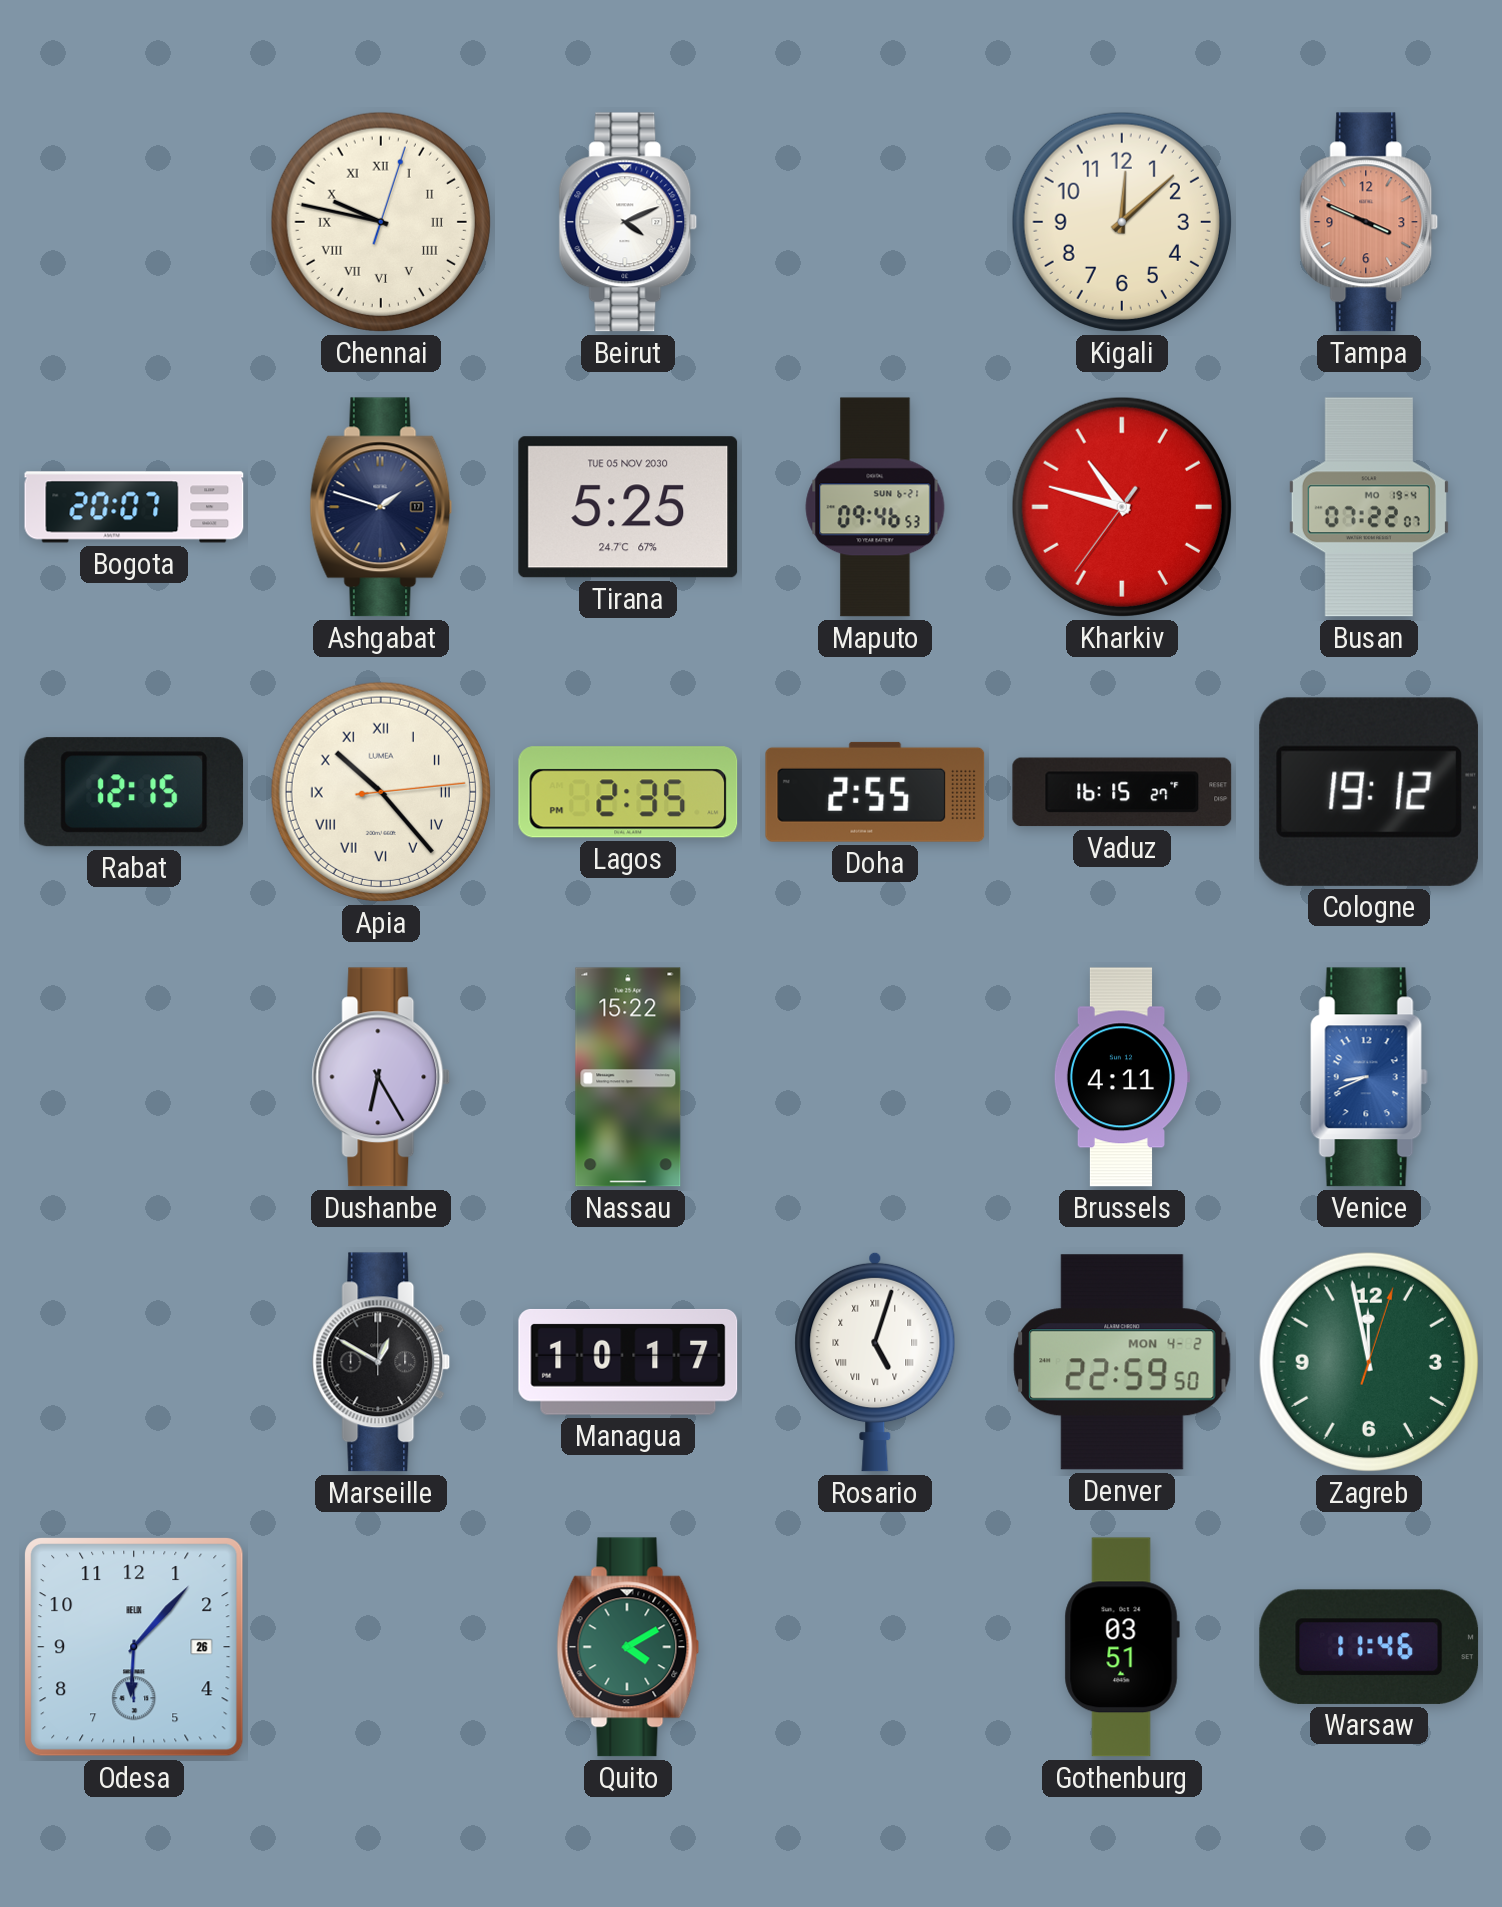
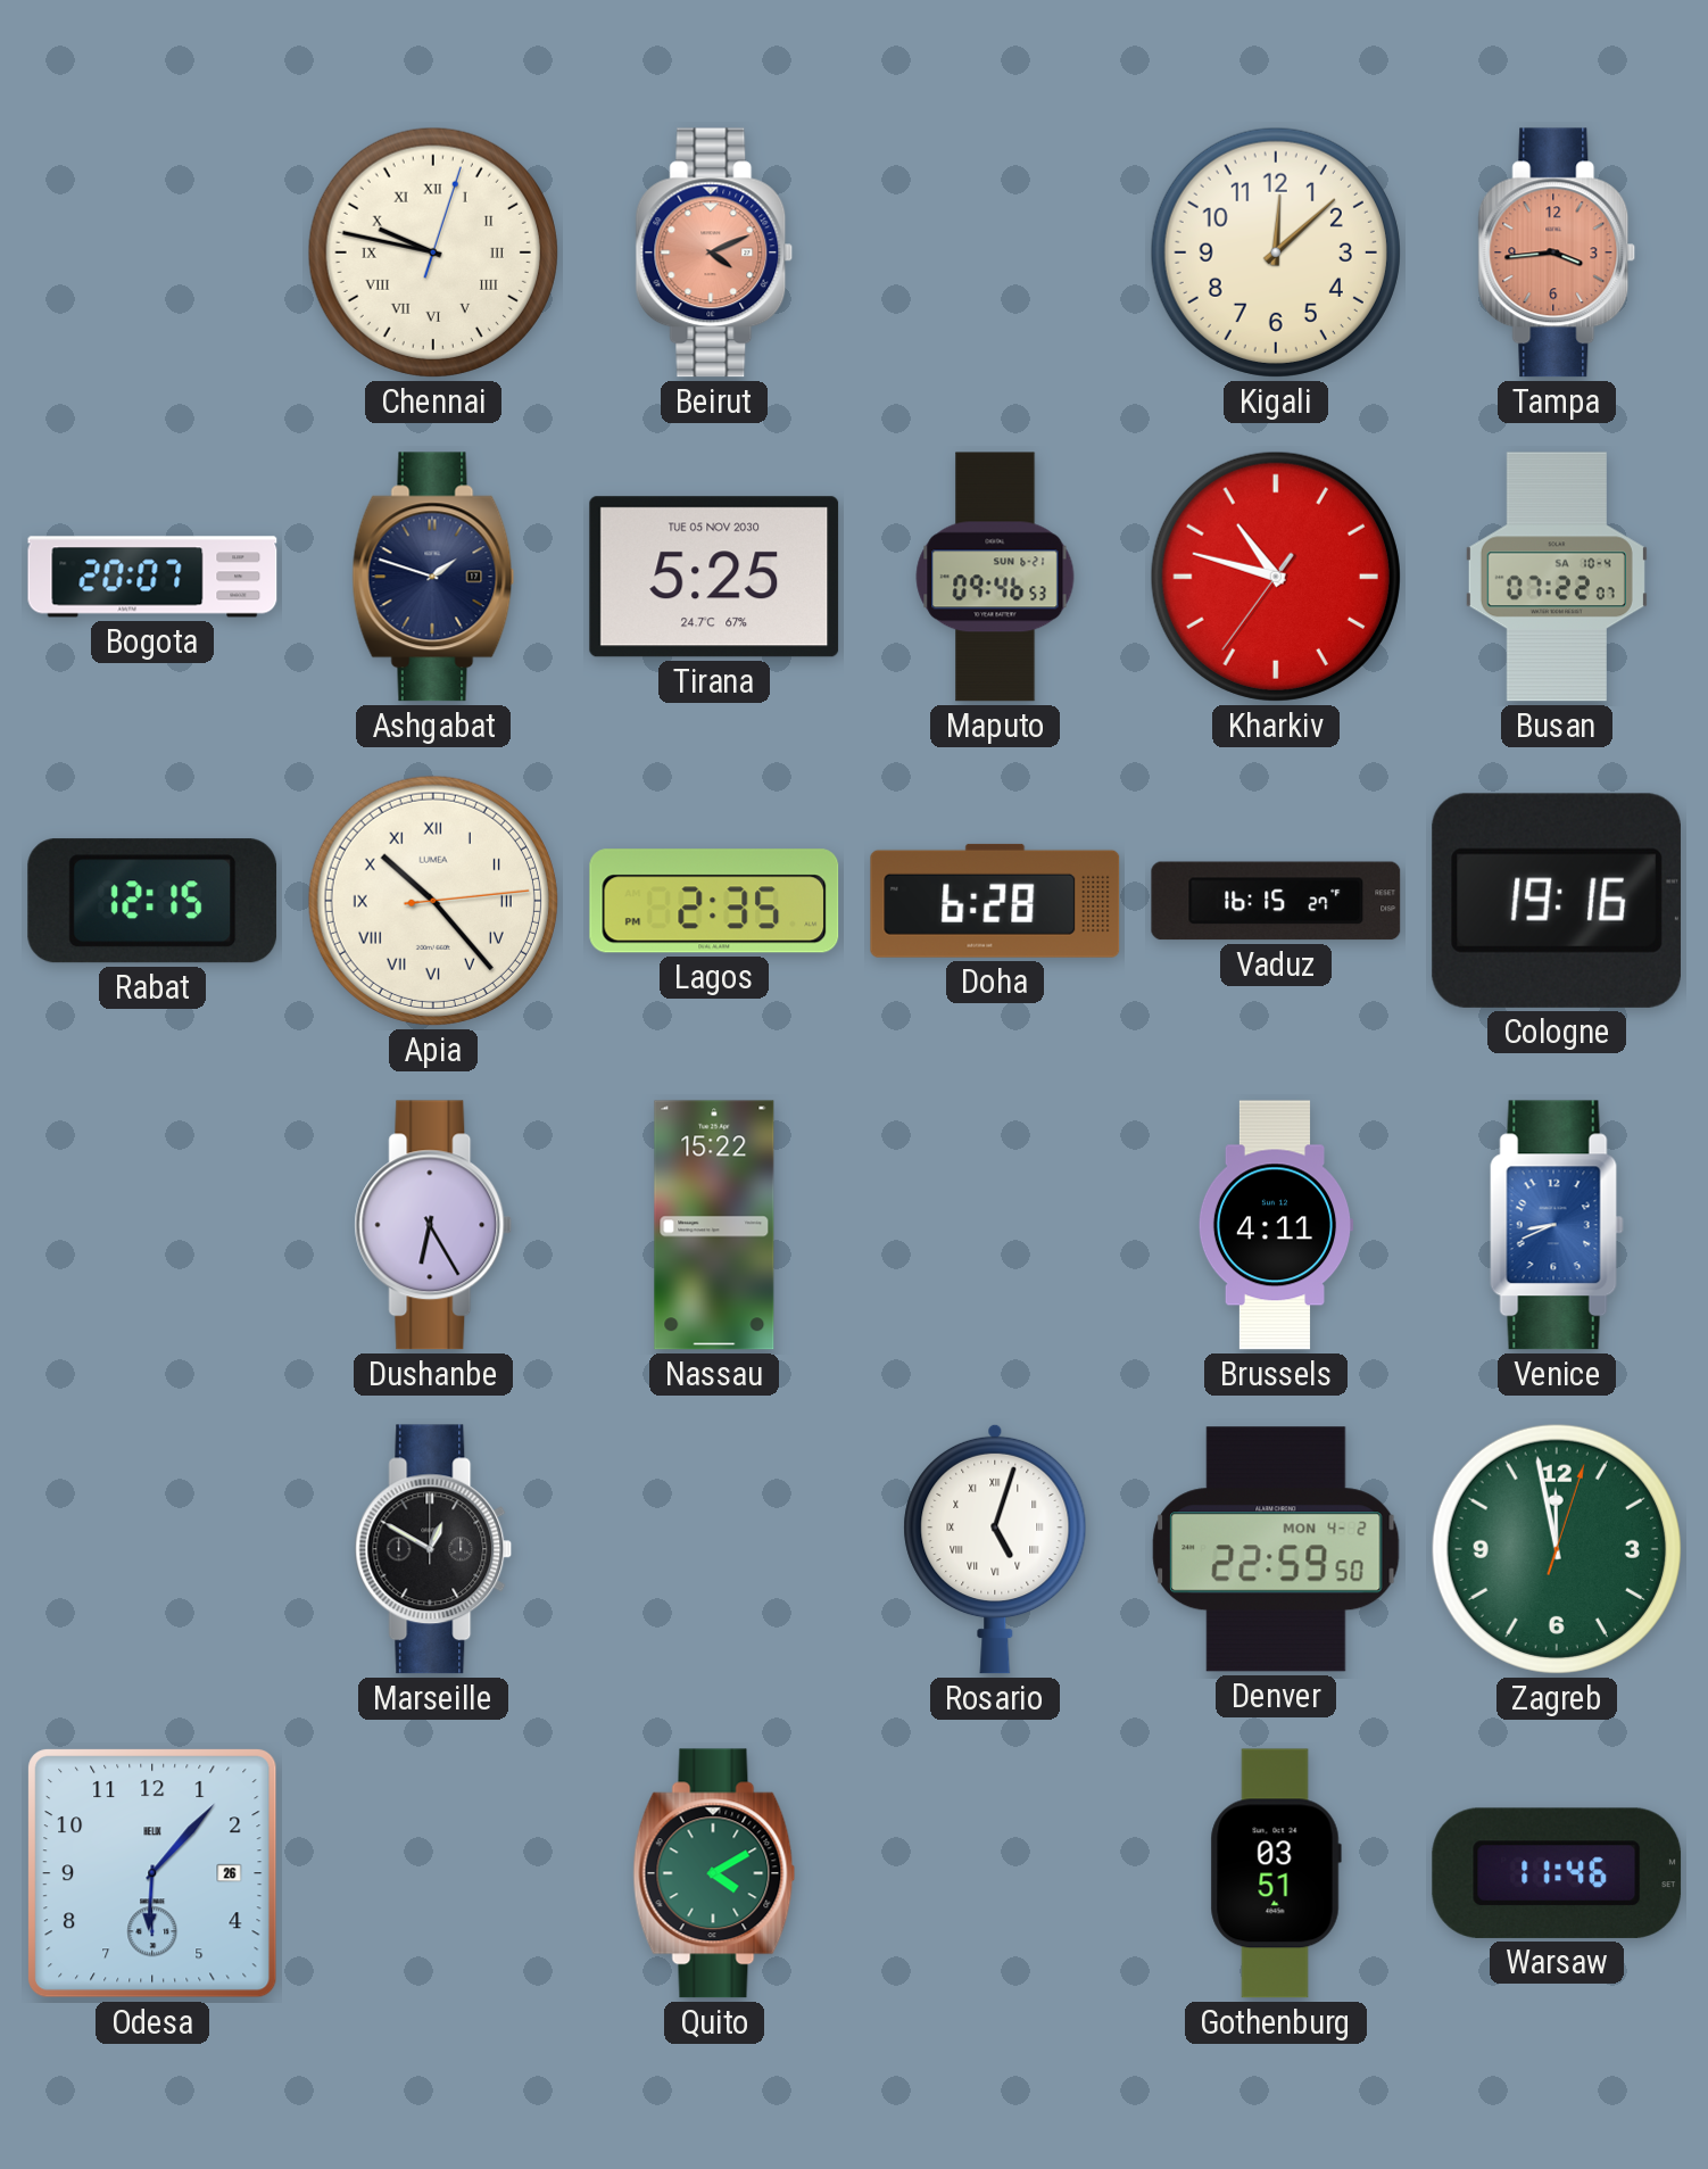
Beirut dial: white -> salmon
Tampa: 3:49 -> 3:44
Busan date: MO 19-4 -> SA 10-4
Doha: 2:55 -> 6:28
Cologne: 19:12 -> 19:16
Managua: 10:17 -> none
